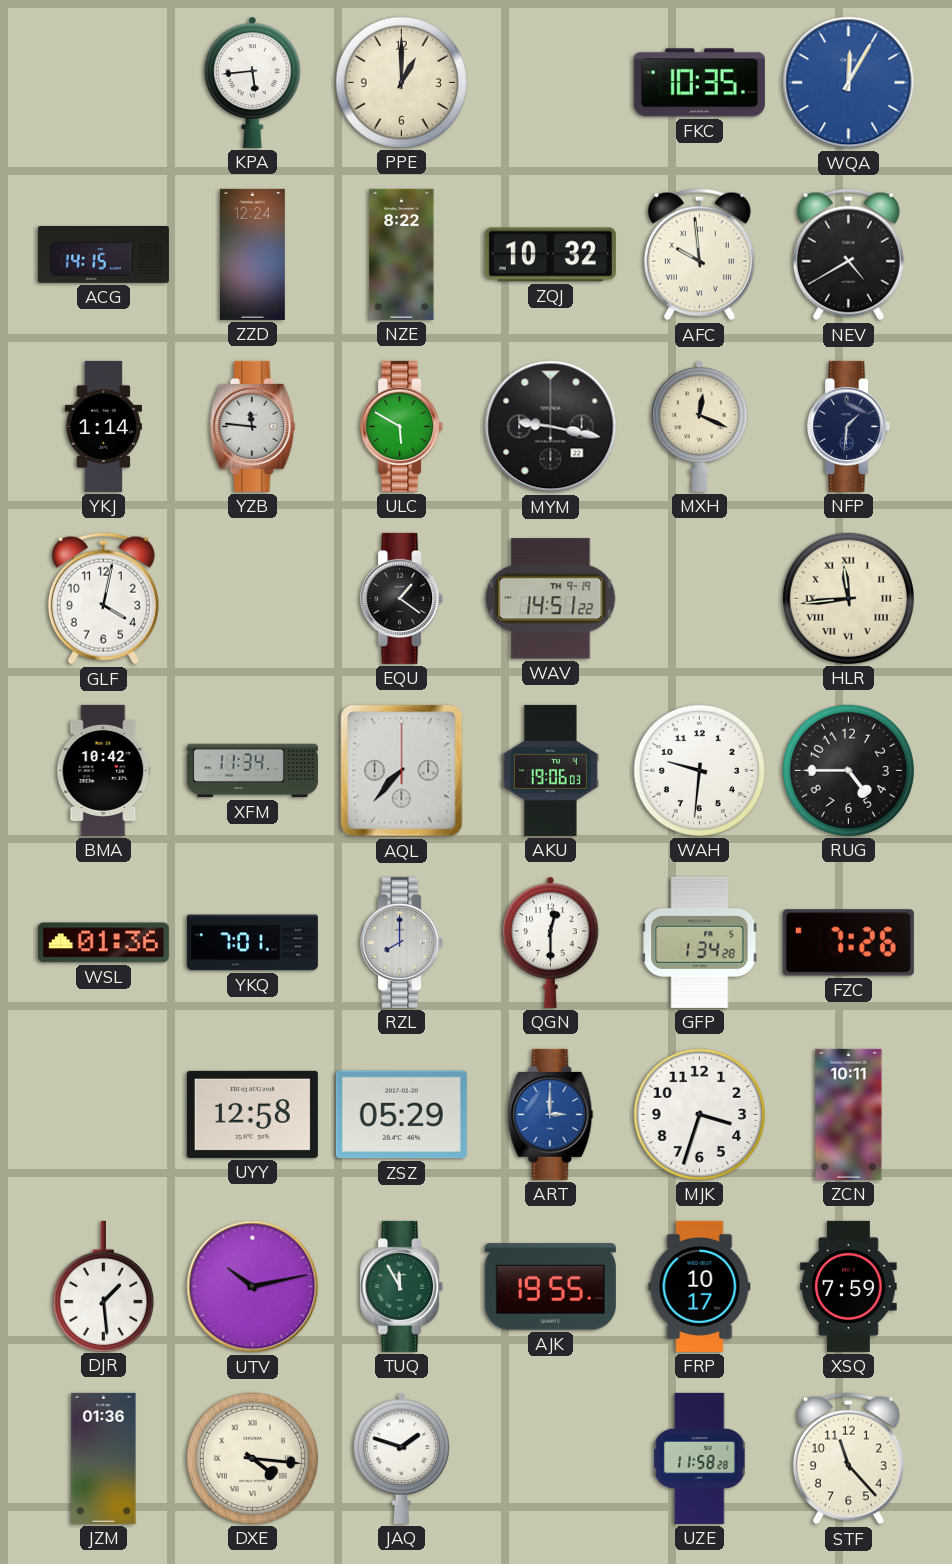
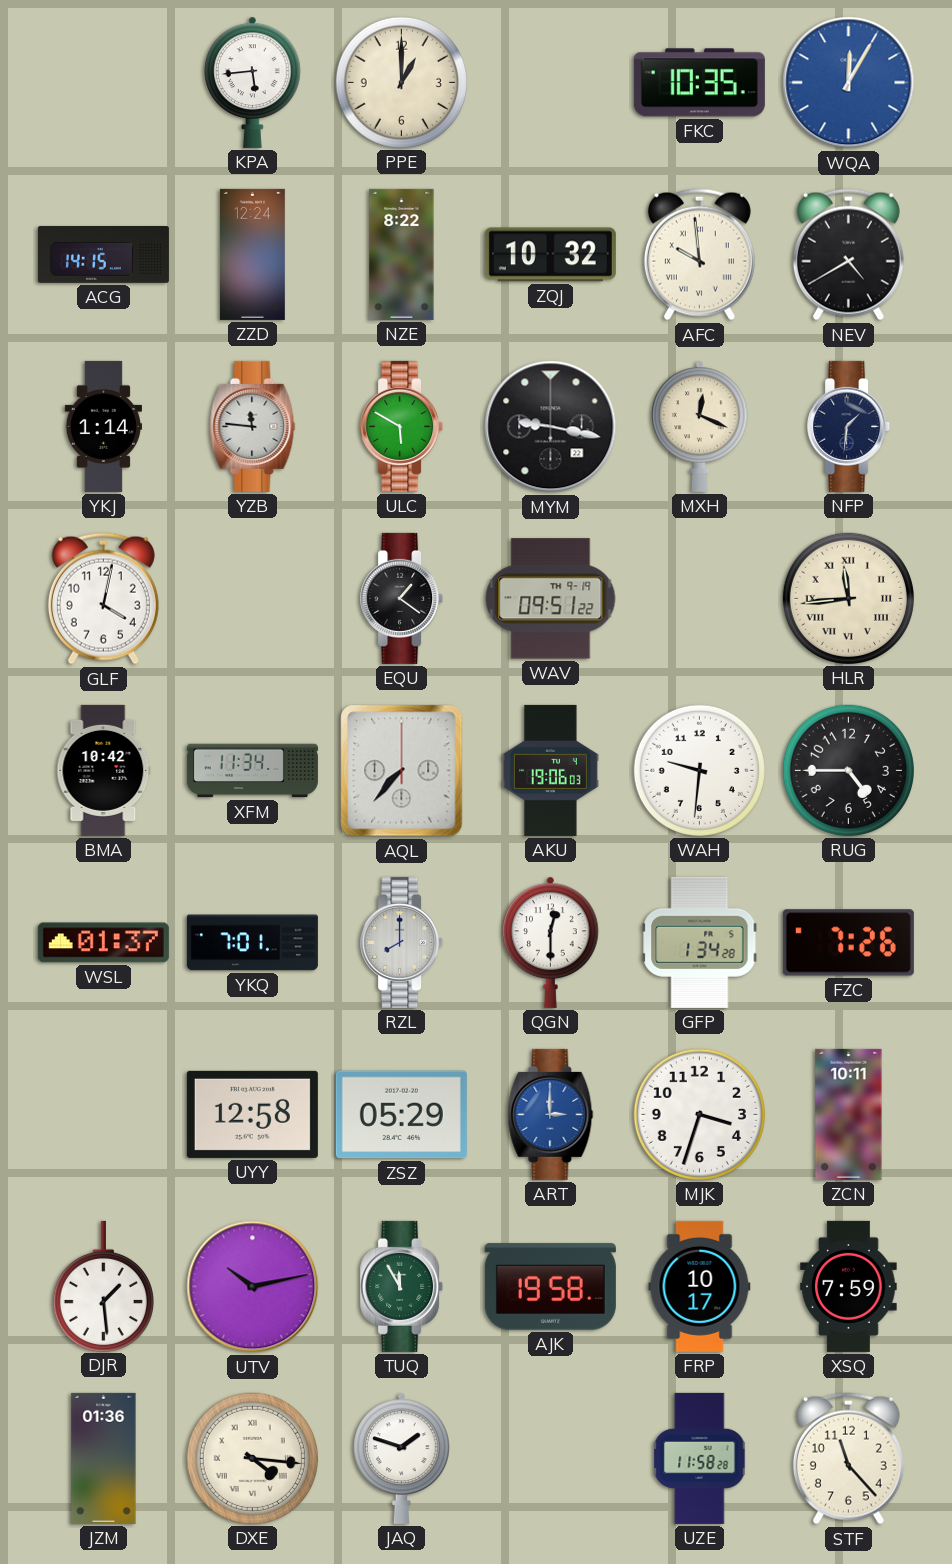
WAV: 14:51 -> 09:51
WSL: 01:36 -> 01:37
AJK: 19:55 -> 19:58
